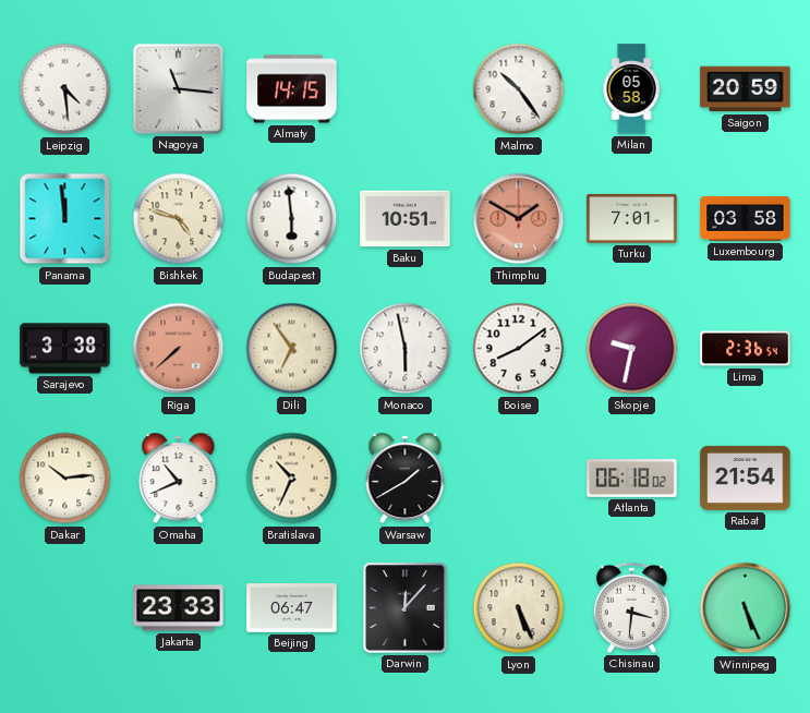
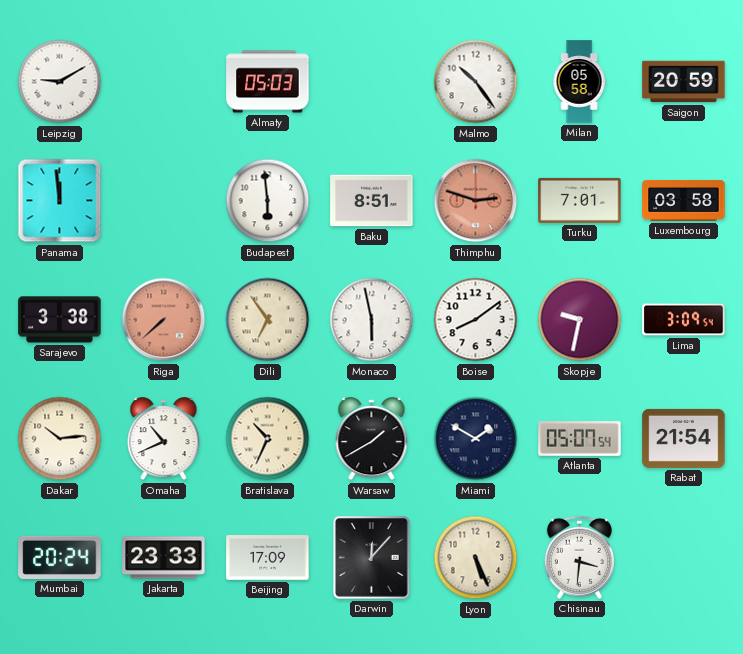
Leipzig: 4:29 -> 9:10
Nagoya: 11:16 -> none
Almaty: 14:15 -> 05:03
Bishkek: 4:48 -> none
Baku: 10:51 -> 8:51
Thimphu: 1:50 -> 2:48
Lima: 2:36 -> 3:09
Miami: none -> 1:50
Atlanta: 06:18 -> 05:07
Mumbai: none -> 20:24
Beijing: 06:47 -> 17:09
Winnipeg: 5:26 -> none
